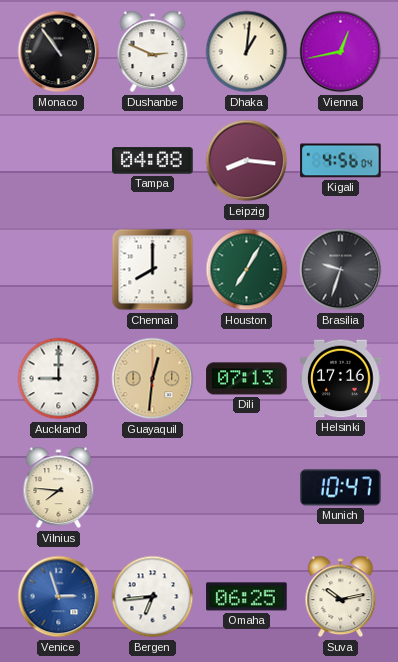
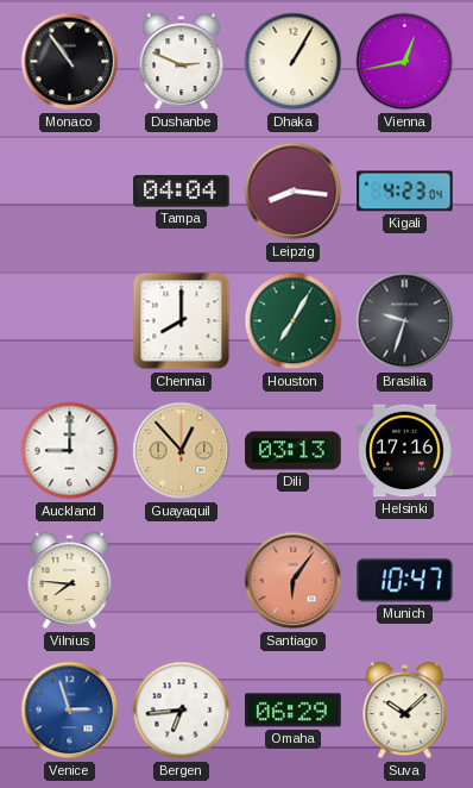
Dhaka: 1:01 -> 1:05
Tampa: 04:08 -> 04:04
Kigali: 4:56 -> 4:23
Guayaquil: 12:31 -> 12:53
Dili: 07:13 -> 03:13
Santiago: none -> 6:06
Omaha: 06:25 -> 06:29
Suva: 10:13 -> 10:08
